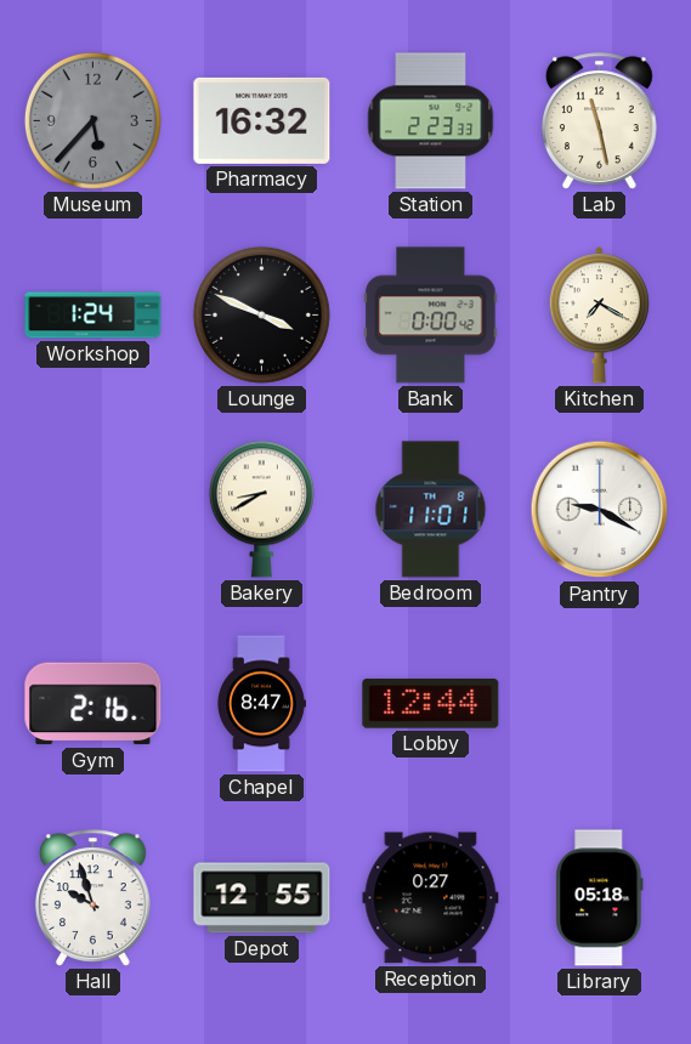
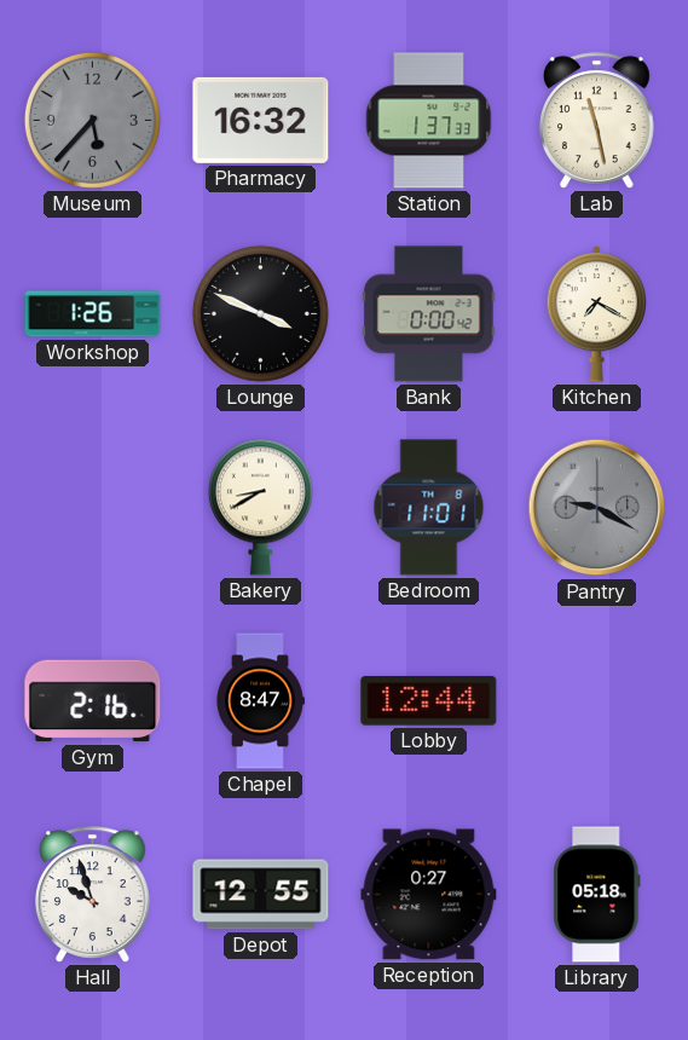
Station: 2:23 -> 1:37
Workshop: 1:24 -> 1:26
Pantry dial: white -> grey
